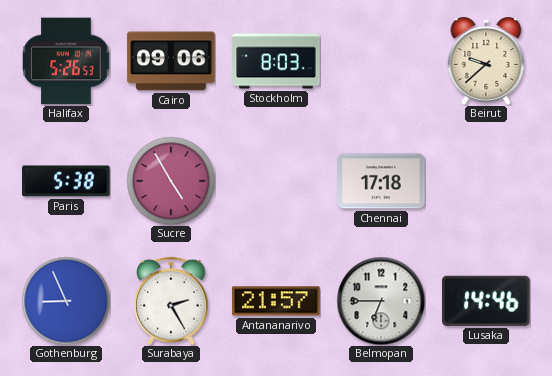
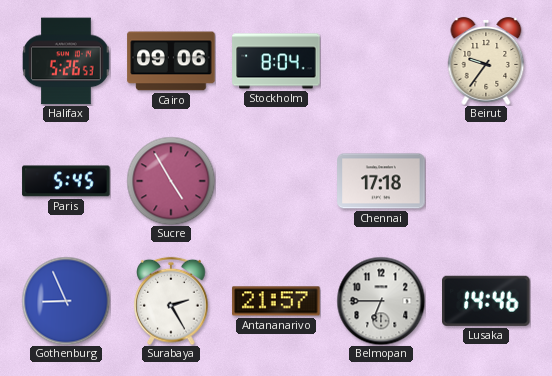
Stockholm: 8:03 -> 8:04
Beirut: 9:38 -> 9:36
Paris: 5:38 -> 5:45
